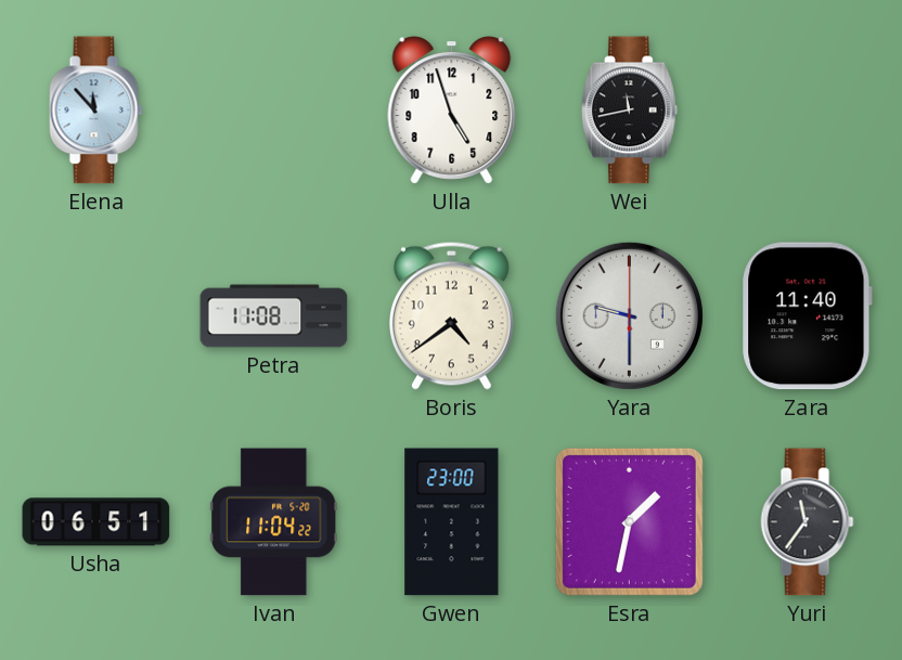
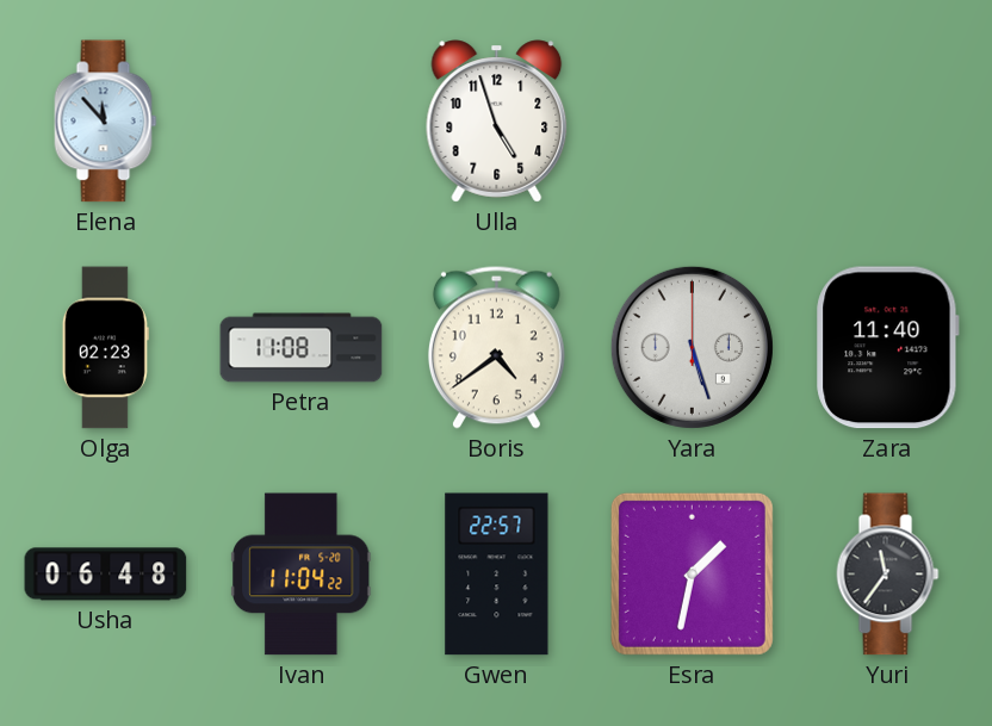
Wei: 11:43 -> none
Olga: none -> 02:23
Yara: 9:30 -> 5:27
Usha: 06:51 -> 06:48
Gwen: 23:00 -> 22:57
